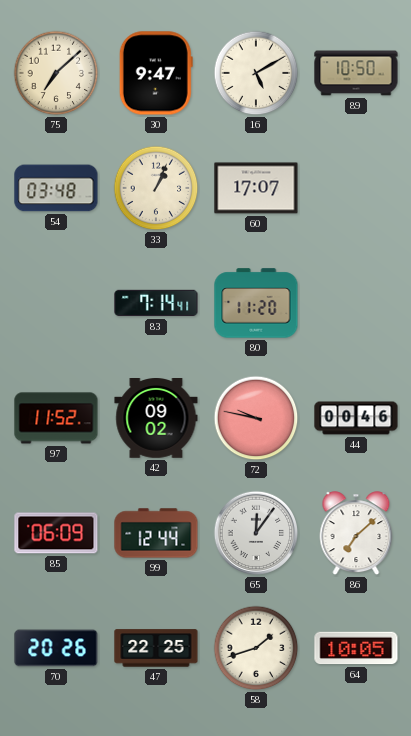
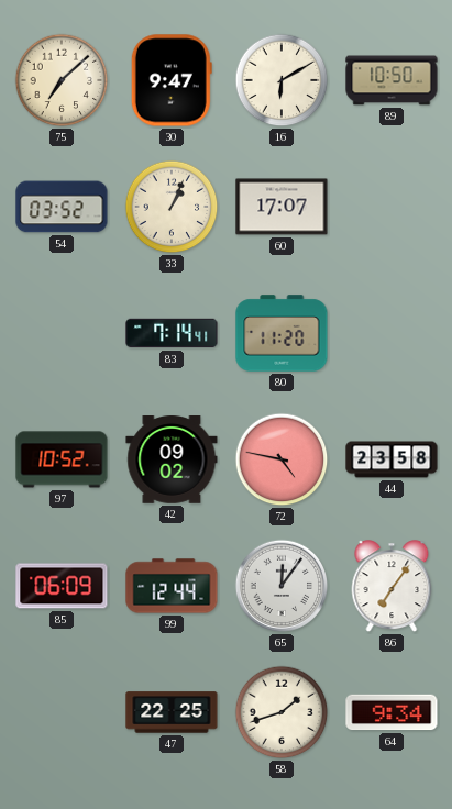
16: 5:10 -> 6:10
54: 03:48 -> 03:52
97: 11:52 -> 10:52
72: 9:47 -> 4:47
44: 00:46 -> 23:58
86: 7:08 -> 7:06
70: 20:26 -> none
64: 10:05 -> 9:34
